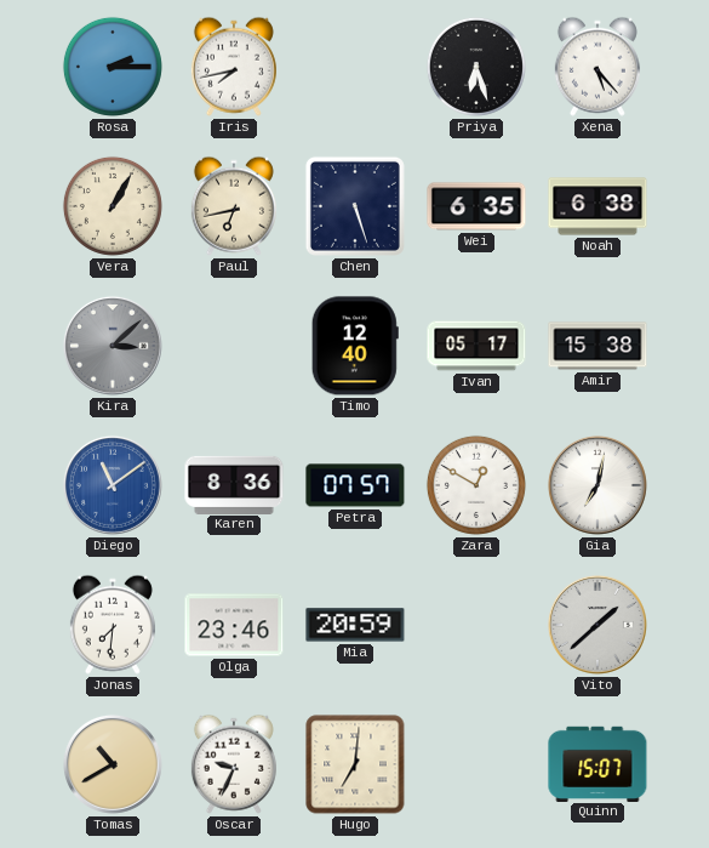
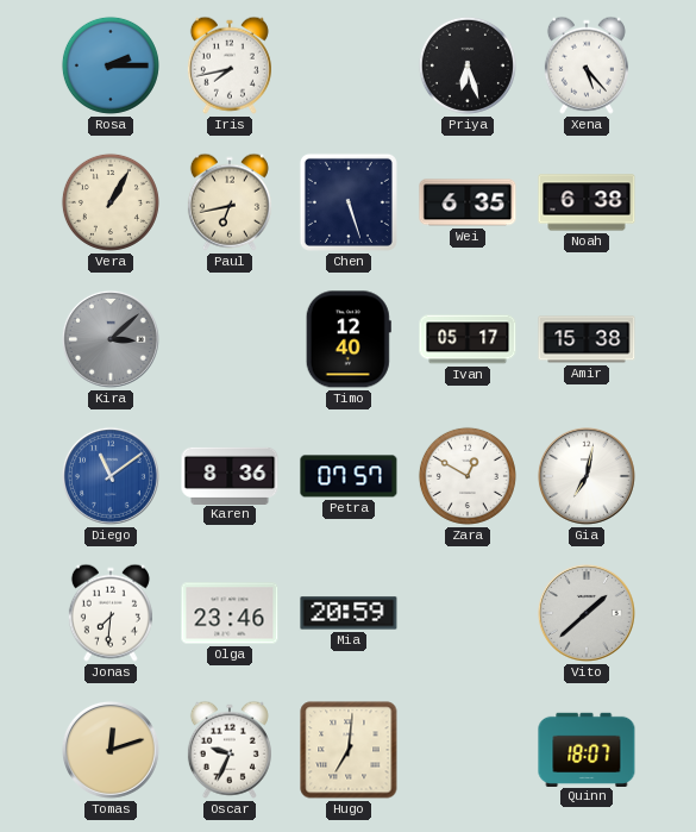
Tomas: 10:40 -> 12:12
Quinn: 15:07 -> 18:07
